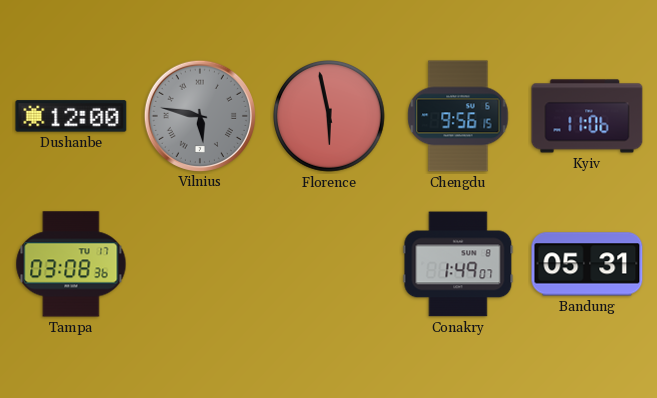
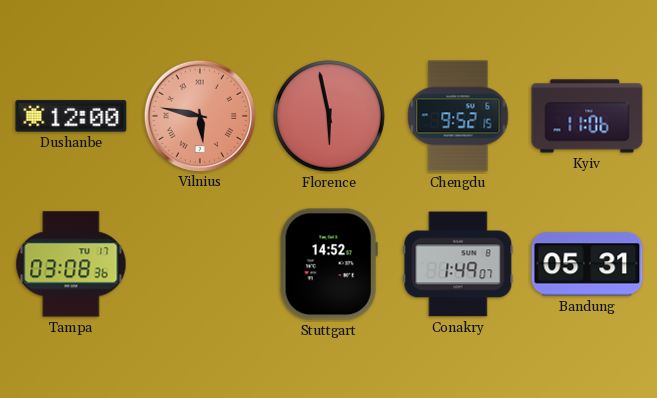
Vilnius dial: grey -> salmon
Chengdu: 9:56 -> 9:52
Stuttgart: none -> 14:52
